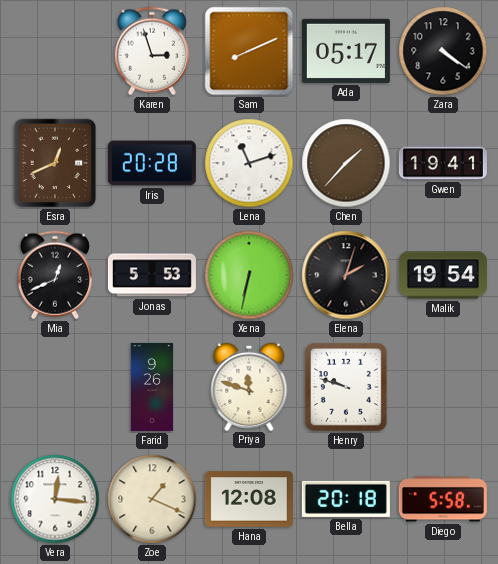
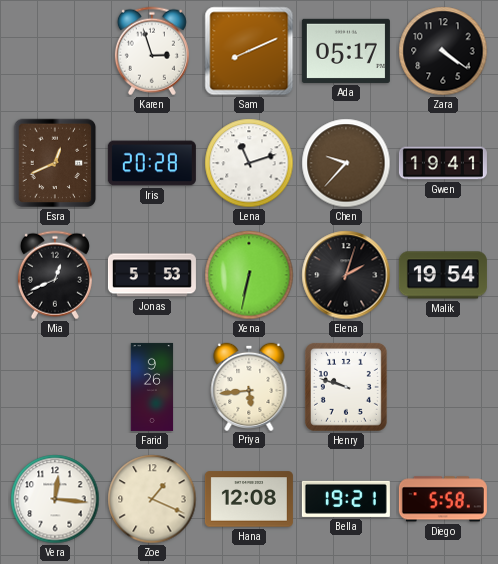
Chen: 1:37 -> 9:37
Priya: 11:48 -> 5:44
Bella: 20:18 -> 19:21
